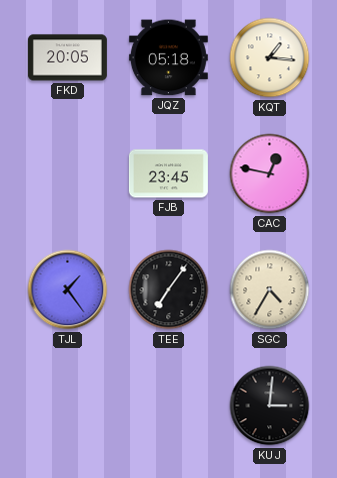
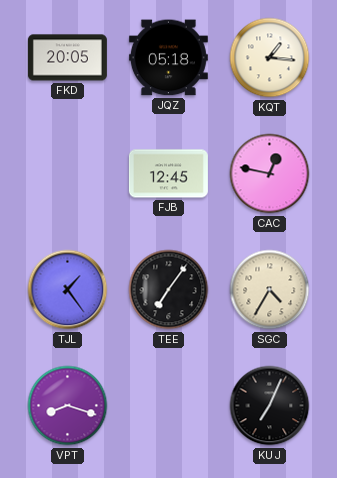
FJB: 23:45 -> 12:45
VPT: none -> 8:18
KUJ: 3:01 -> 7:04
